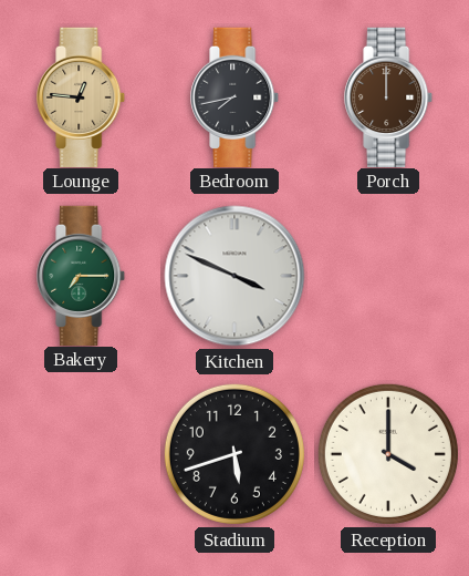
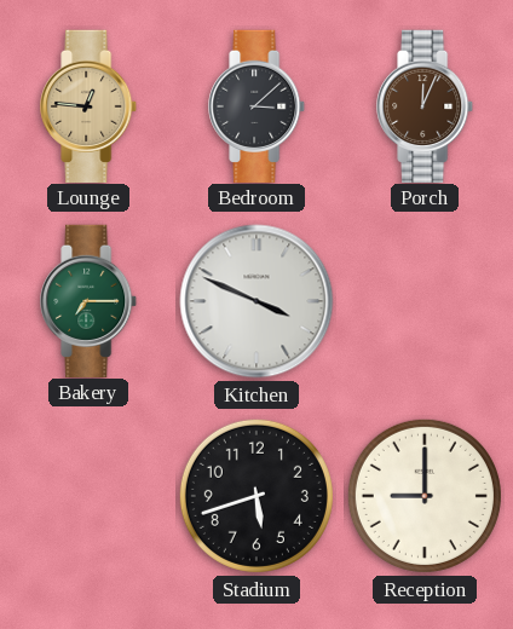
Bedroom: 7:43 -> 3:08
Porch: 12:00 -> 12:04
Reception: 4:00 -> 9:00
